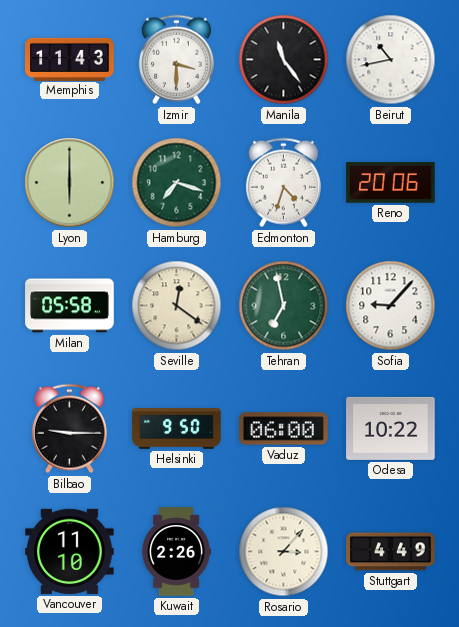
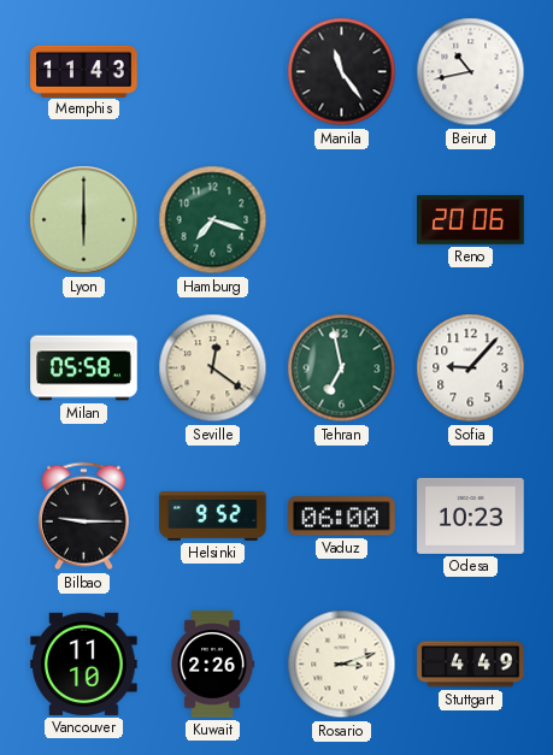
Izmir: 3:30 -> none
Edmonton: 4:33 -> none
Helsinki: 9:50 -> 9:52
Odesa: 10:22 -> 10:23
Rosario: 3:07 -> 3:12
